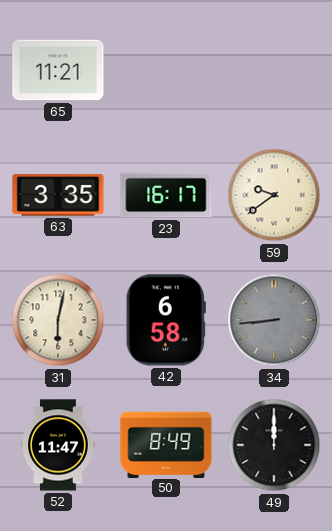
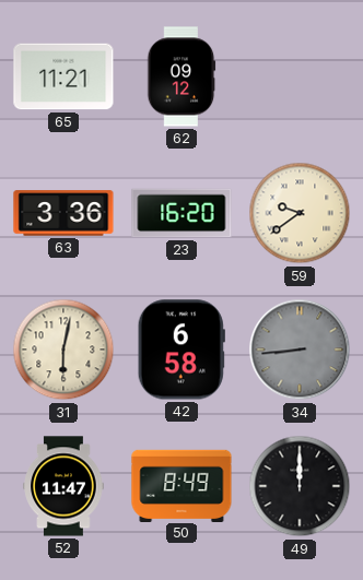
62: none -> 09:12
63: 3:35 -> 3:36
23: 16:17 -> 16:20
